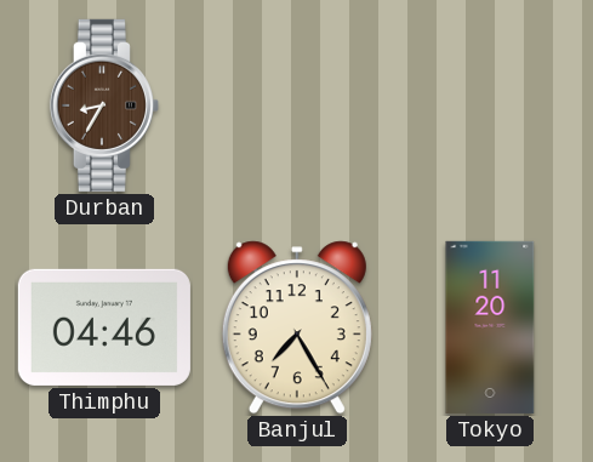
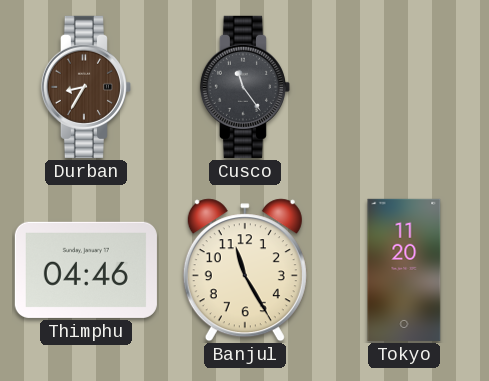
Cusco: none -> 11:24
Banjul: 7:25 -> 11:25
